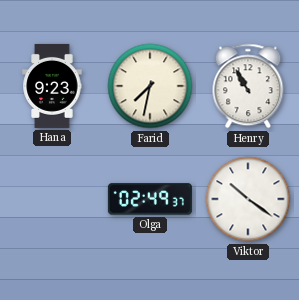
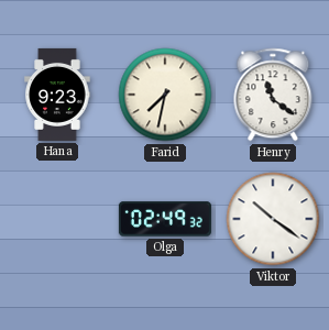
Henry: 10:55 -> 11:21
Olga: 02:49:37 -> 02:49:32
